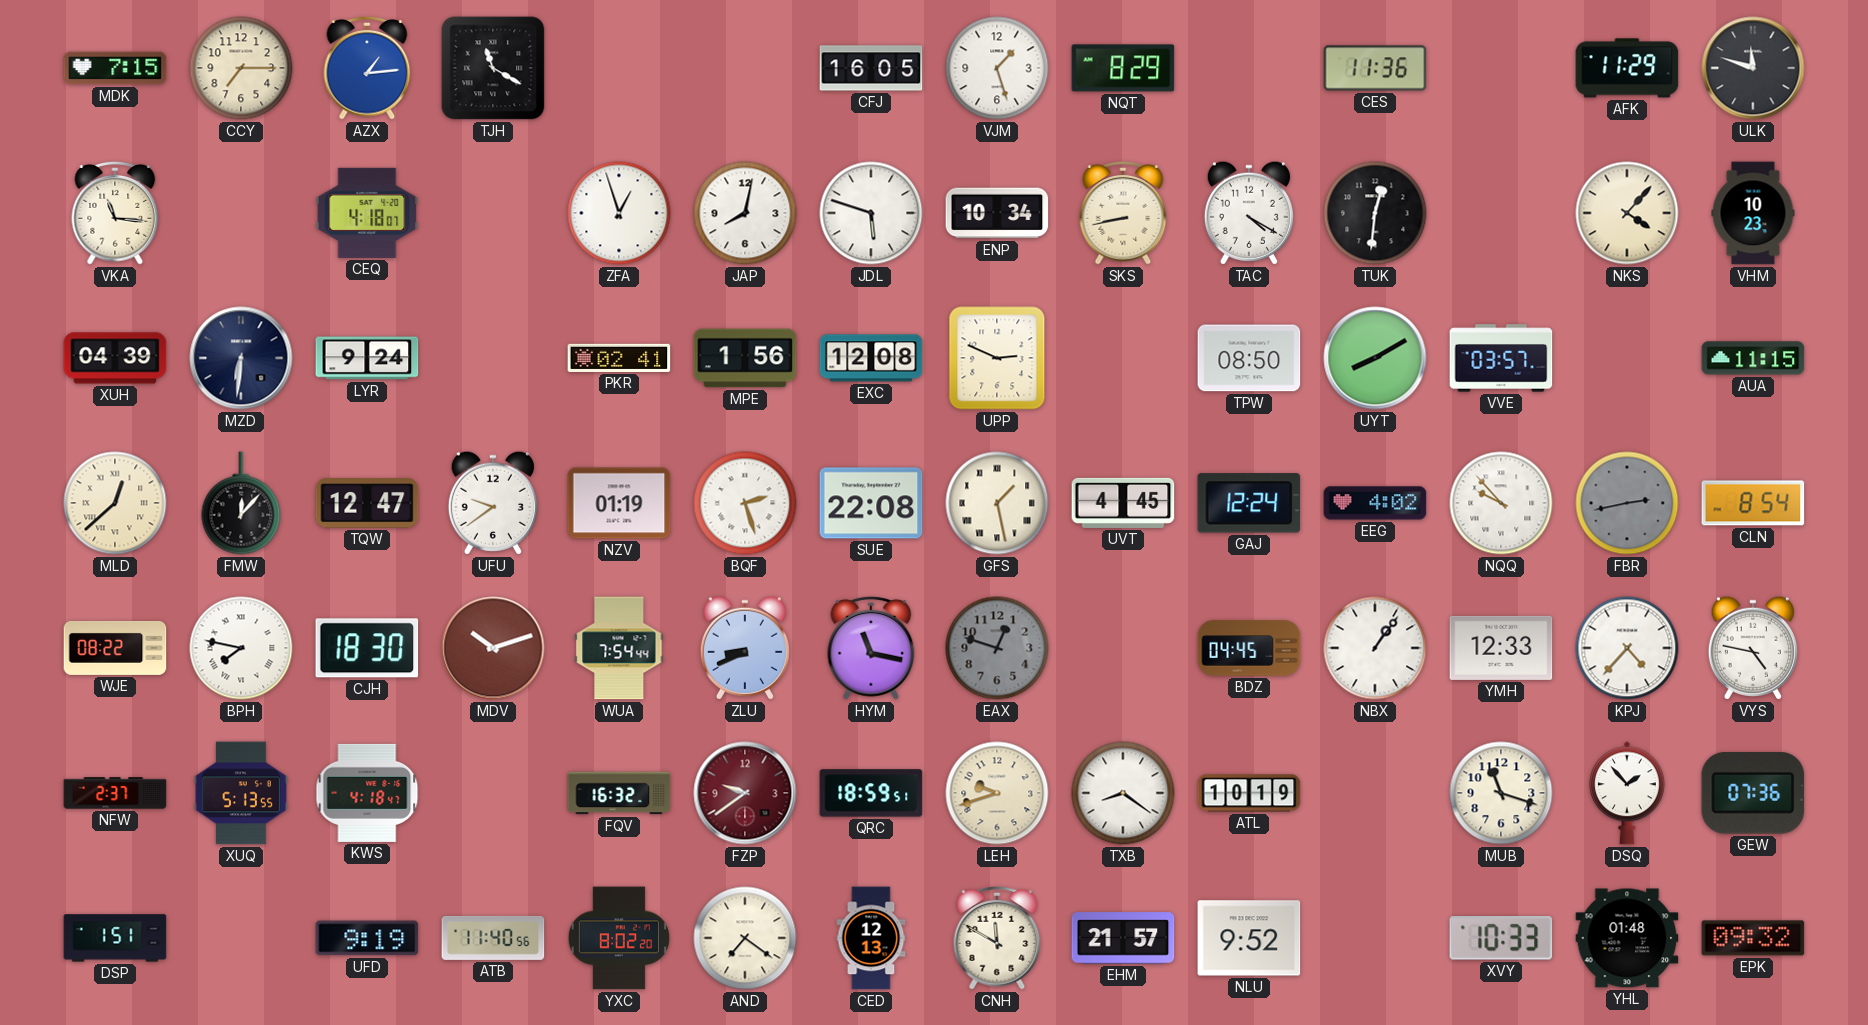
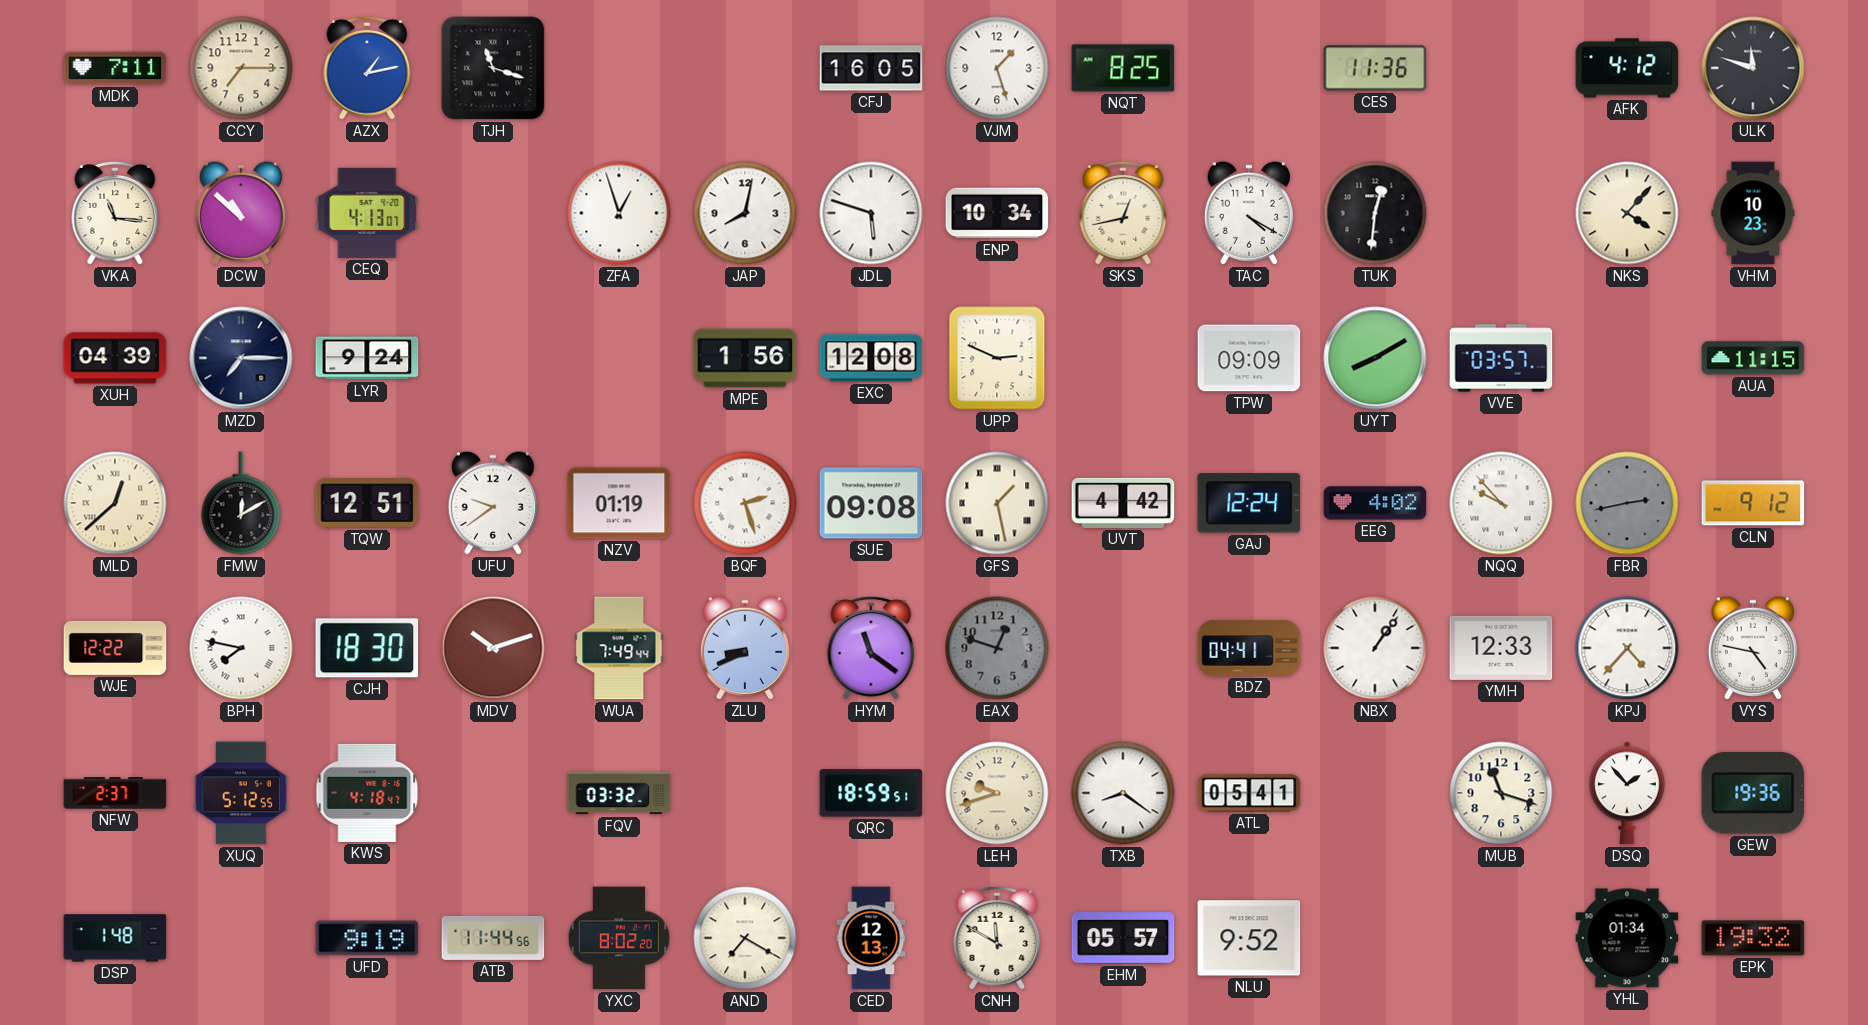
MDK: 7:15 -> 7:11
AZX: 1:14 -> 1:13
TJH: 11:20 -> 11:18
NQT: 8:29 -> 8:25
AFK: 11:29 -> 4:12
DCW: none -> 10:52
CEQ: 4:18 -> 4:13
SKS: 8:43 -> 12:43
MZD: 6:31 -> 7:15
PKR: 02:41 -> none
TPW: 08:50 -> 09:09
FMW: 12:07 -> 12:10
TQW: 12:47 -> 12:51
SUE: 22:08 -> 09:08
UVT: 4:45 -> 4:42
CLN: 8:54 -> 9:12
WJE: 08:22 -> 12:22
WUA: 7:54 -> 7:49
HYM: 11:17 -> 11:21
BDZ: 04:45 -> 04:41
XUQ: 5:13 -> 5:12
FQV: 16:32 -> 03:32
FZP: 9:39 -> none
ATL: 10:19 -> 05:41
GEW: 07:36 -> 19:36
DSP: 1:51 -> 1:48
ATB: 11:40 -> 11:44
AND: 7:21 -> 7:20
EHM: 21:57 -> 05:57
XVY: 10:33 -> none
YHL: 01:48 -> 01:34
EPK: 09:32 -> 19:32
